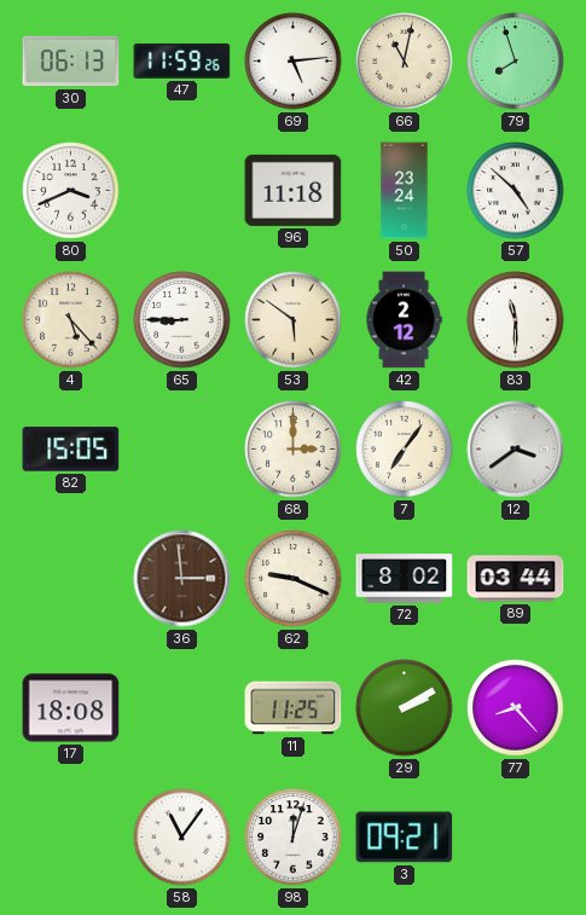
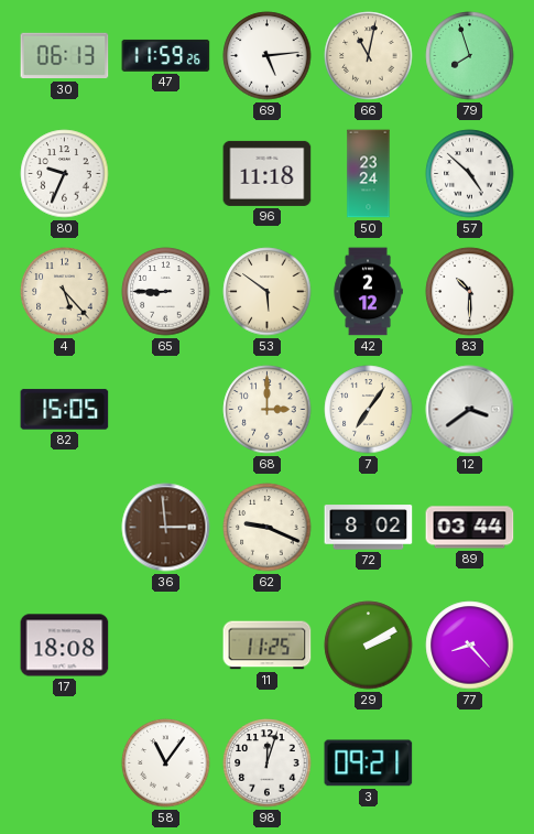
80: 3:41 -> 9:34
83: 11:30 -> 10:30
